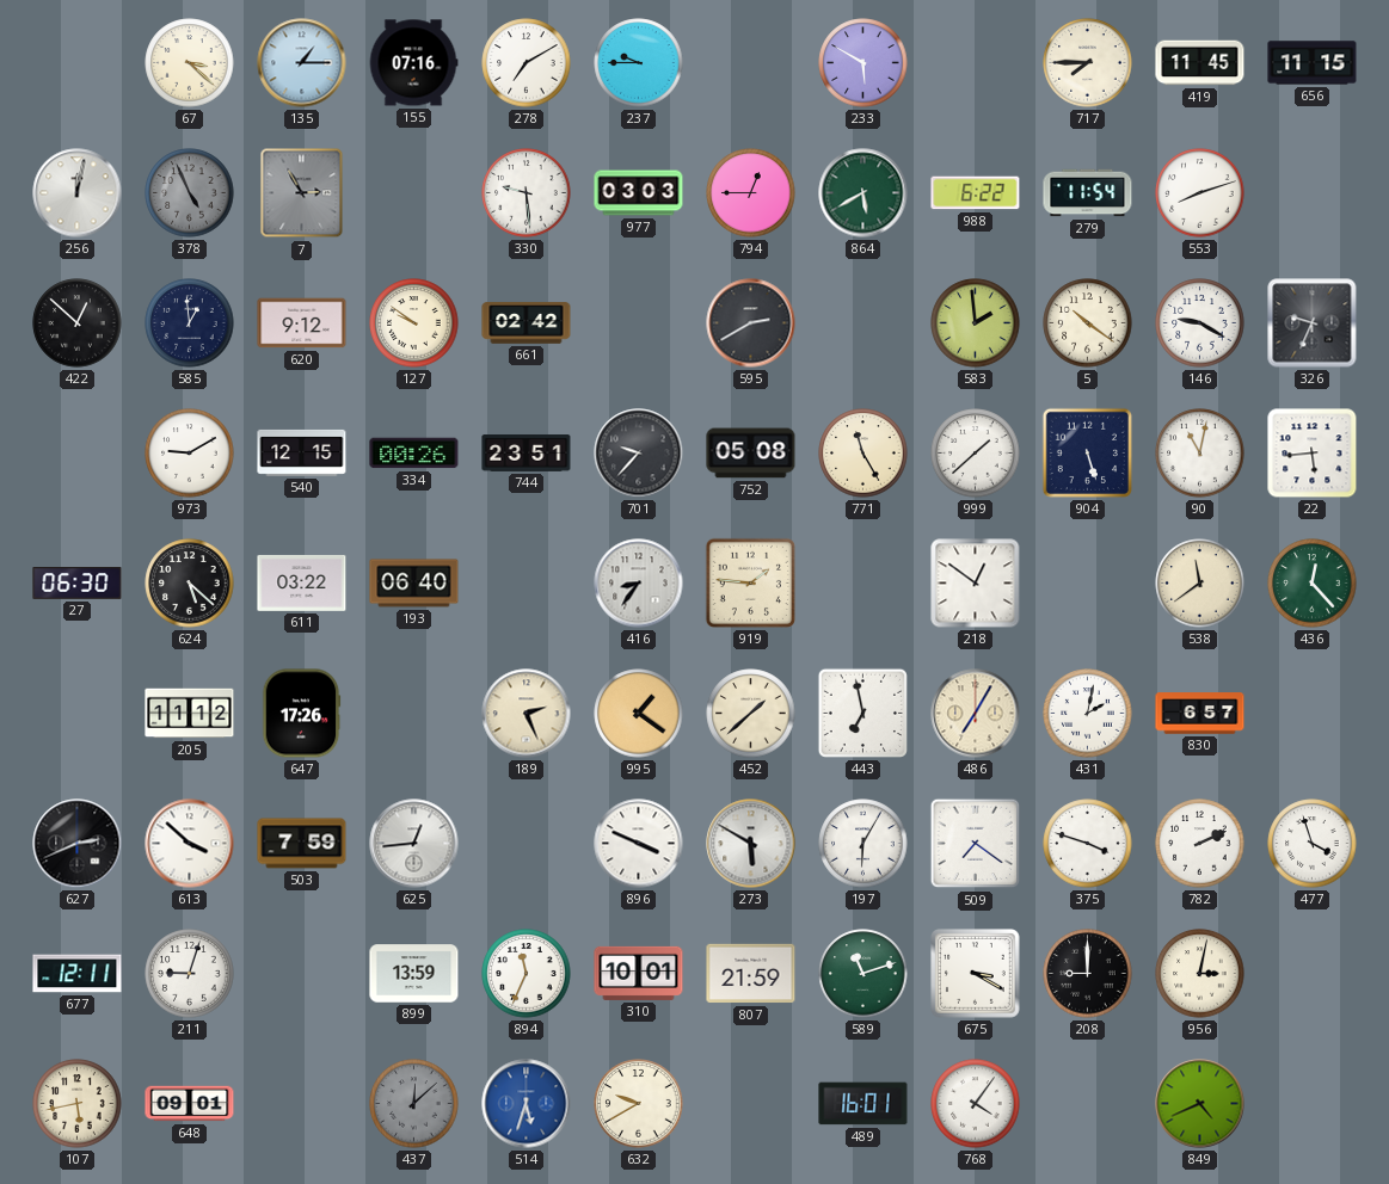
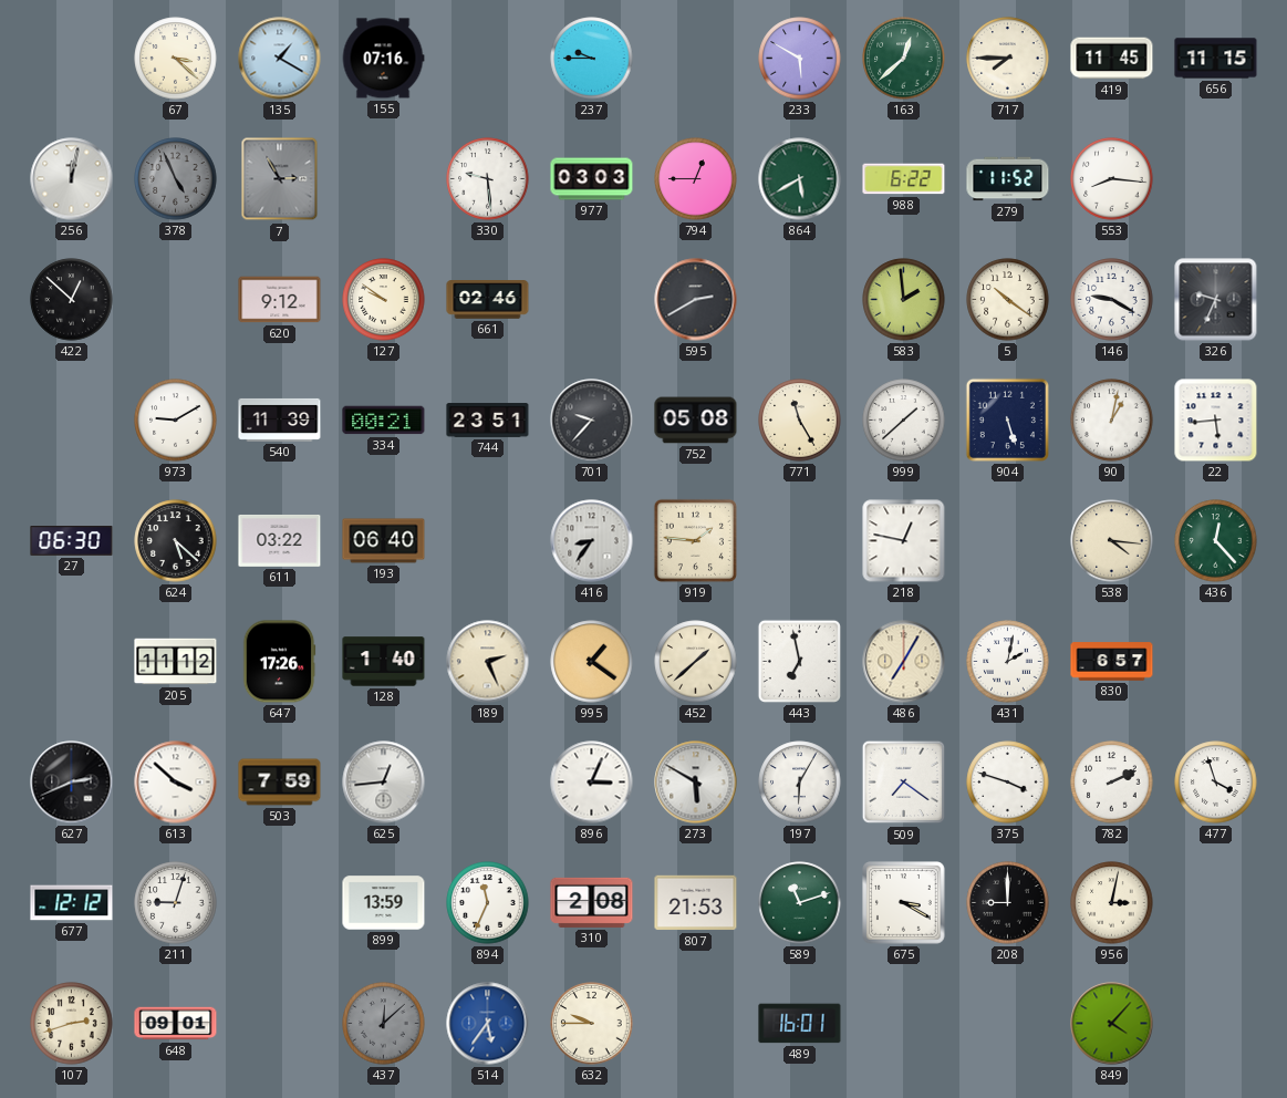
135: 1:15 -> 1:20
278: 7:10 -> none
163: none -> 12:38
279: 11:54 -> 11:52
553: 8:12 -> 8:16
585: 12:59 -> none
661: 02:42 -> 02:46
540: 12:15 -> 11:39
334: 00:26 -> 00:21
90: 11:02 -> 1:02
218: 12:51 -> 12:47
538: 11:39 -> 4:16
128: none -> 1:40
896: 3:49 -> 3:04
677: 12:11 -> 12:12
310: 10:01 -> 2:08
807: 21:59 -> 21:53
107: 5:43 -> 2:42
514: 5:33 -> 5:36
632: 9:40 -> 9:45
768: 4:06 -> none
849: 4:41 -> 4:07
